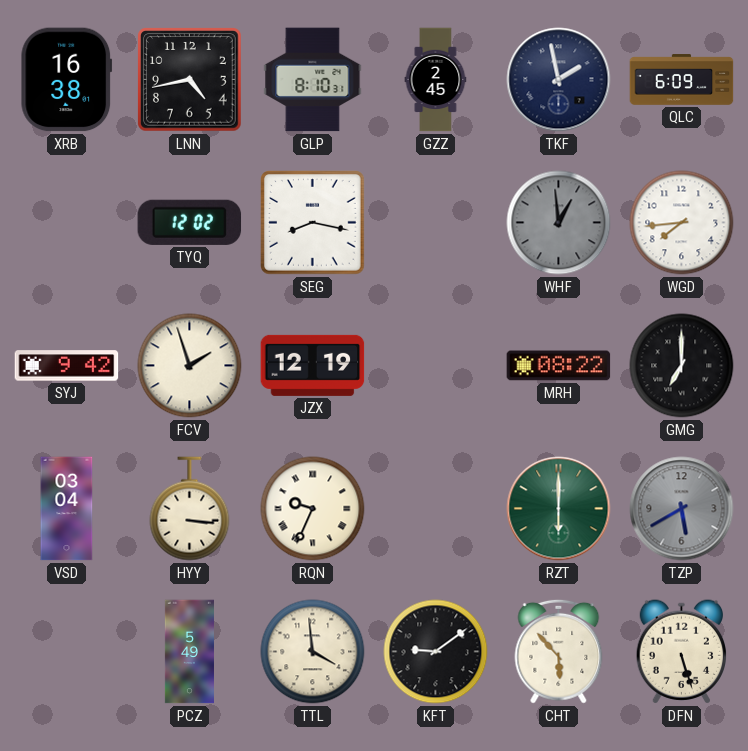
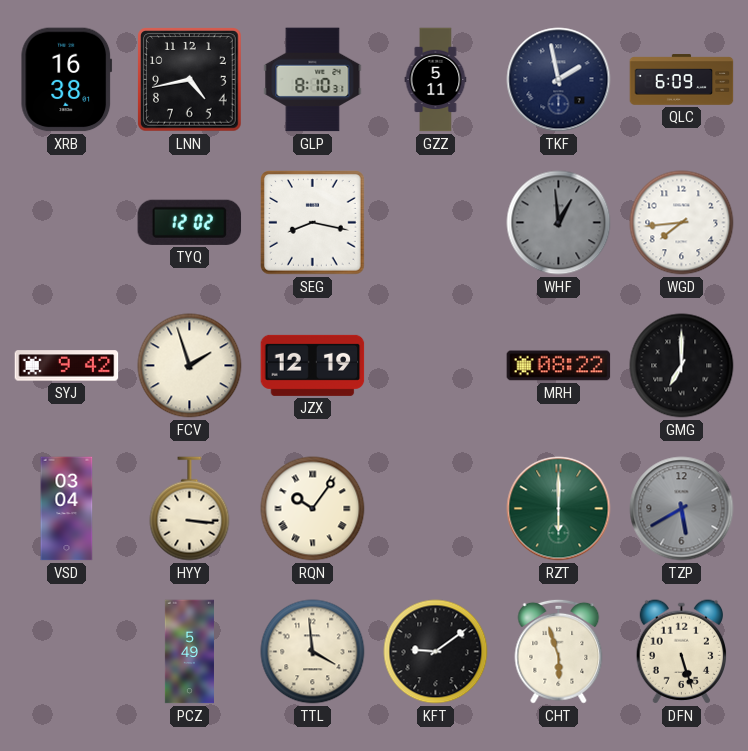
GZZ: 2:45 -> 5:11
RQN: 9:34 -> 10:06
CHT: 5:53 -> 5:57
